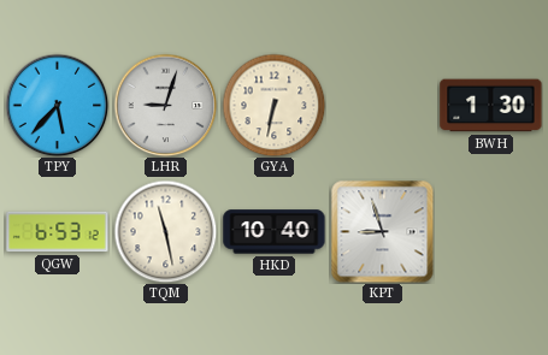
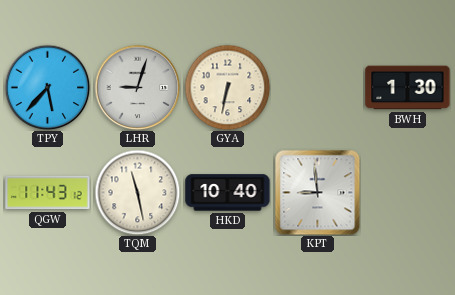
QGW: 6:53 -> 11:43
KPT: 8:57 -> 8:59
